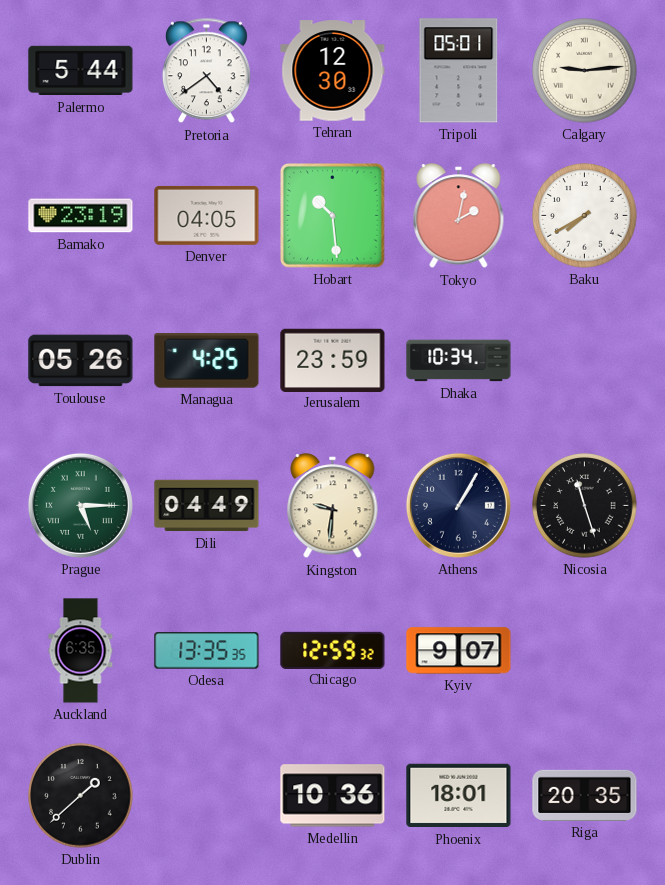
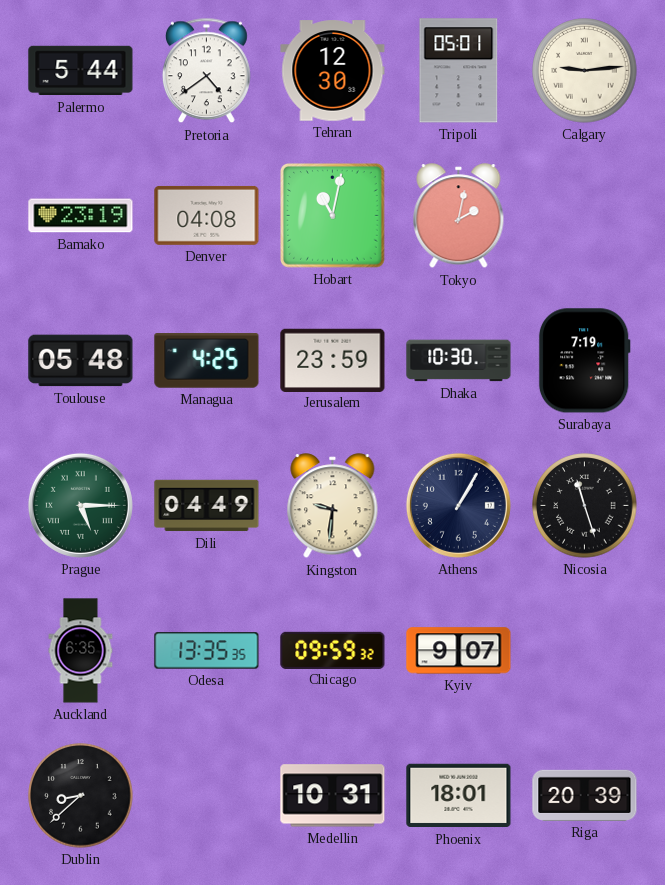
Denver: 04:05 -> 04:08
Hobart: 10:29 -> 11:02
Baku: 7:40 -> none
Toulouse: 05:26 -> 05:48
Dhaka: 10:34 -> 10:30
Surabaya: none -> 7:19
Chicago: 12:59 -> 09:59
Dublin: 1:38 -> 8:38
Medellin: 10:36 -> 10:31
Riga: 20:35 -> 20:39
